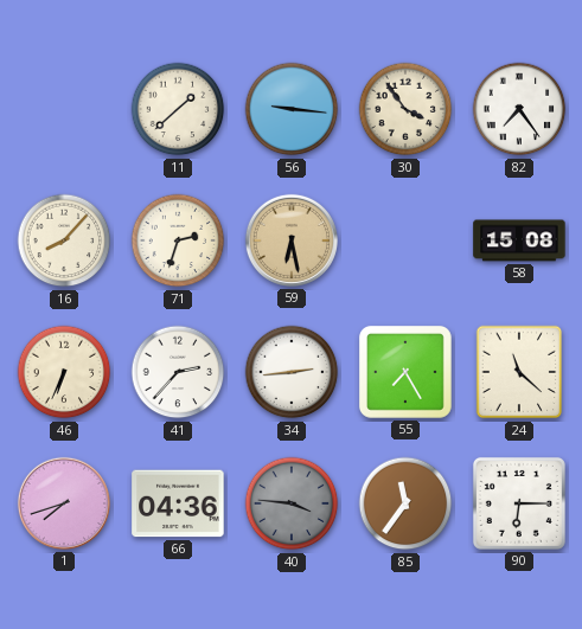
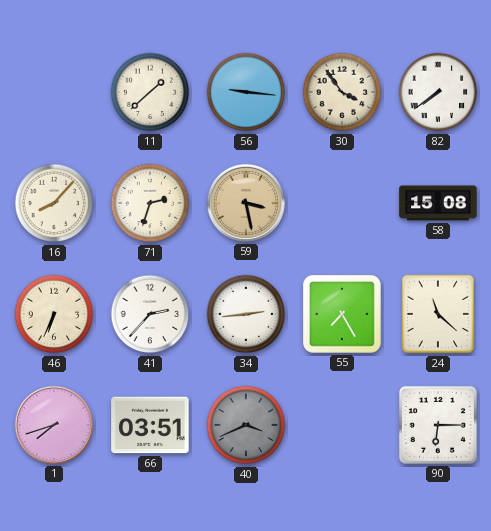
82: 7:24 -> 7:39
59: 6:28 -> 3:28
66: 04:36 -> 03:51
40: 3:46 -> 3:41
85: 11:36 -> none
